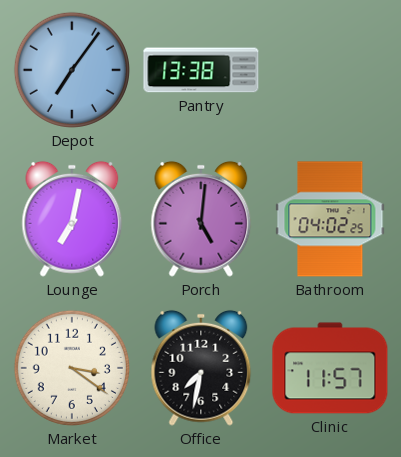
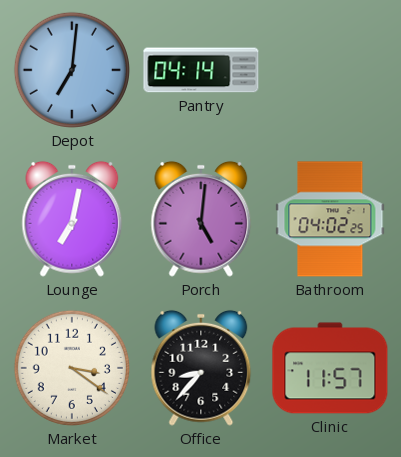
Depot: 7:06 -> 7:01
Pantry: 13:38 -> 04:14
Office: 7:32 -> 8:37
